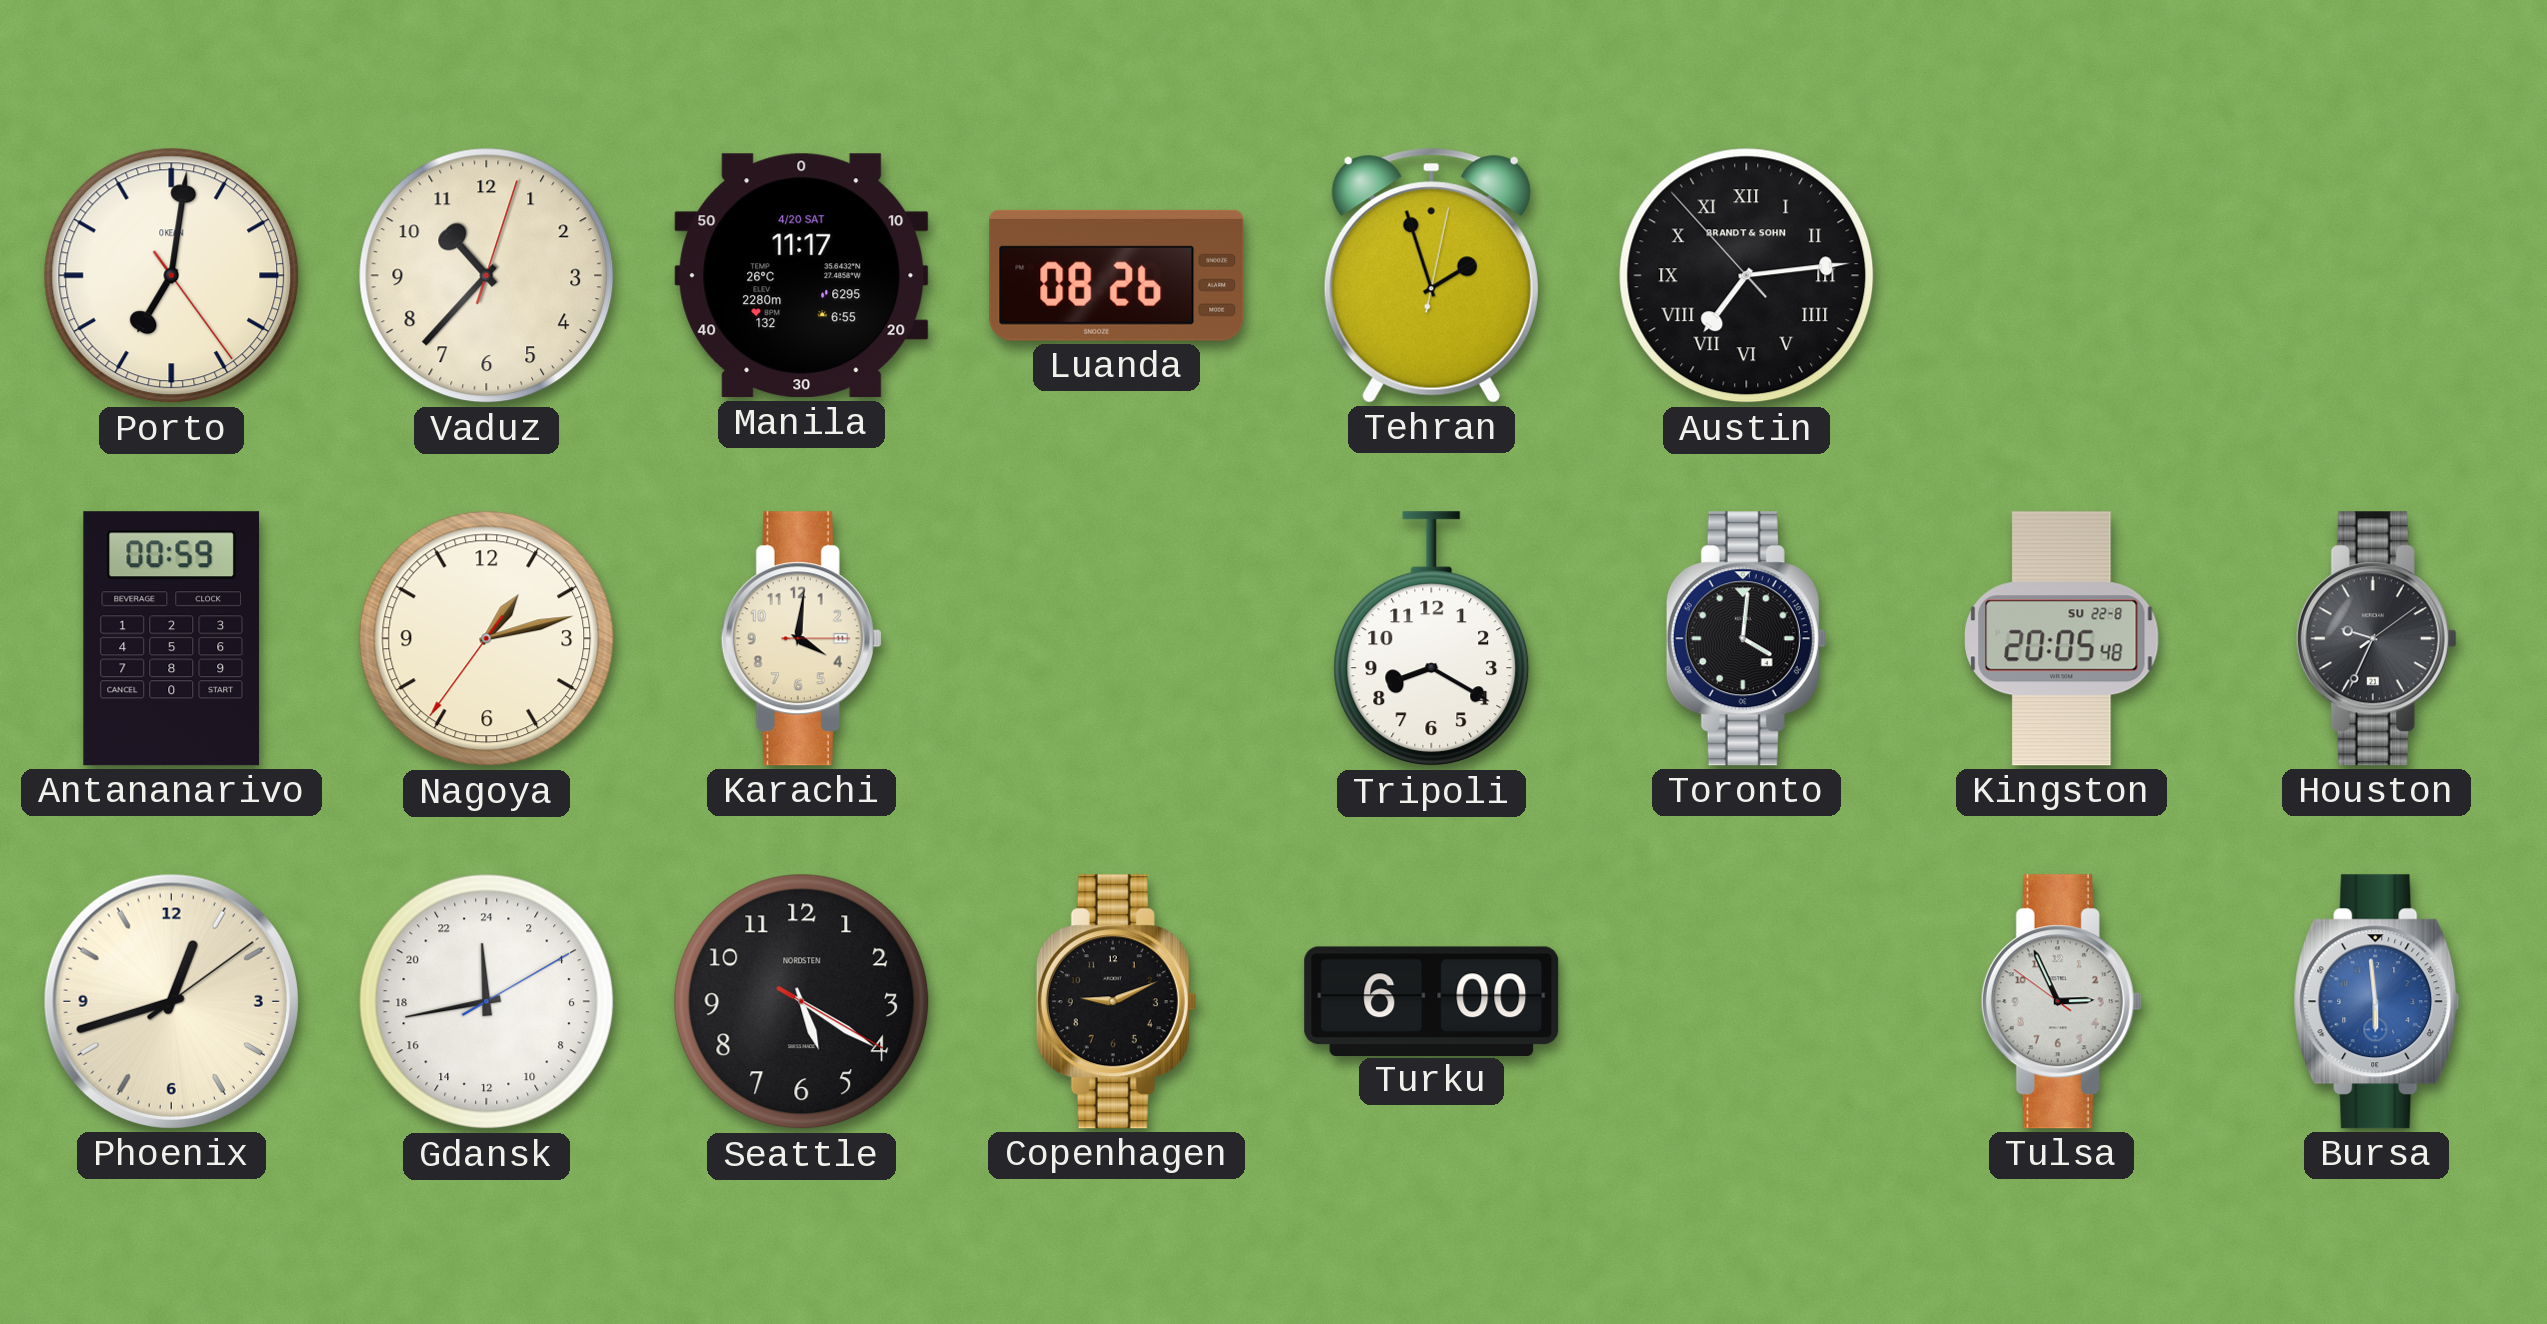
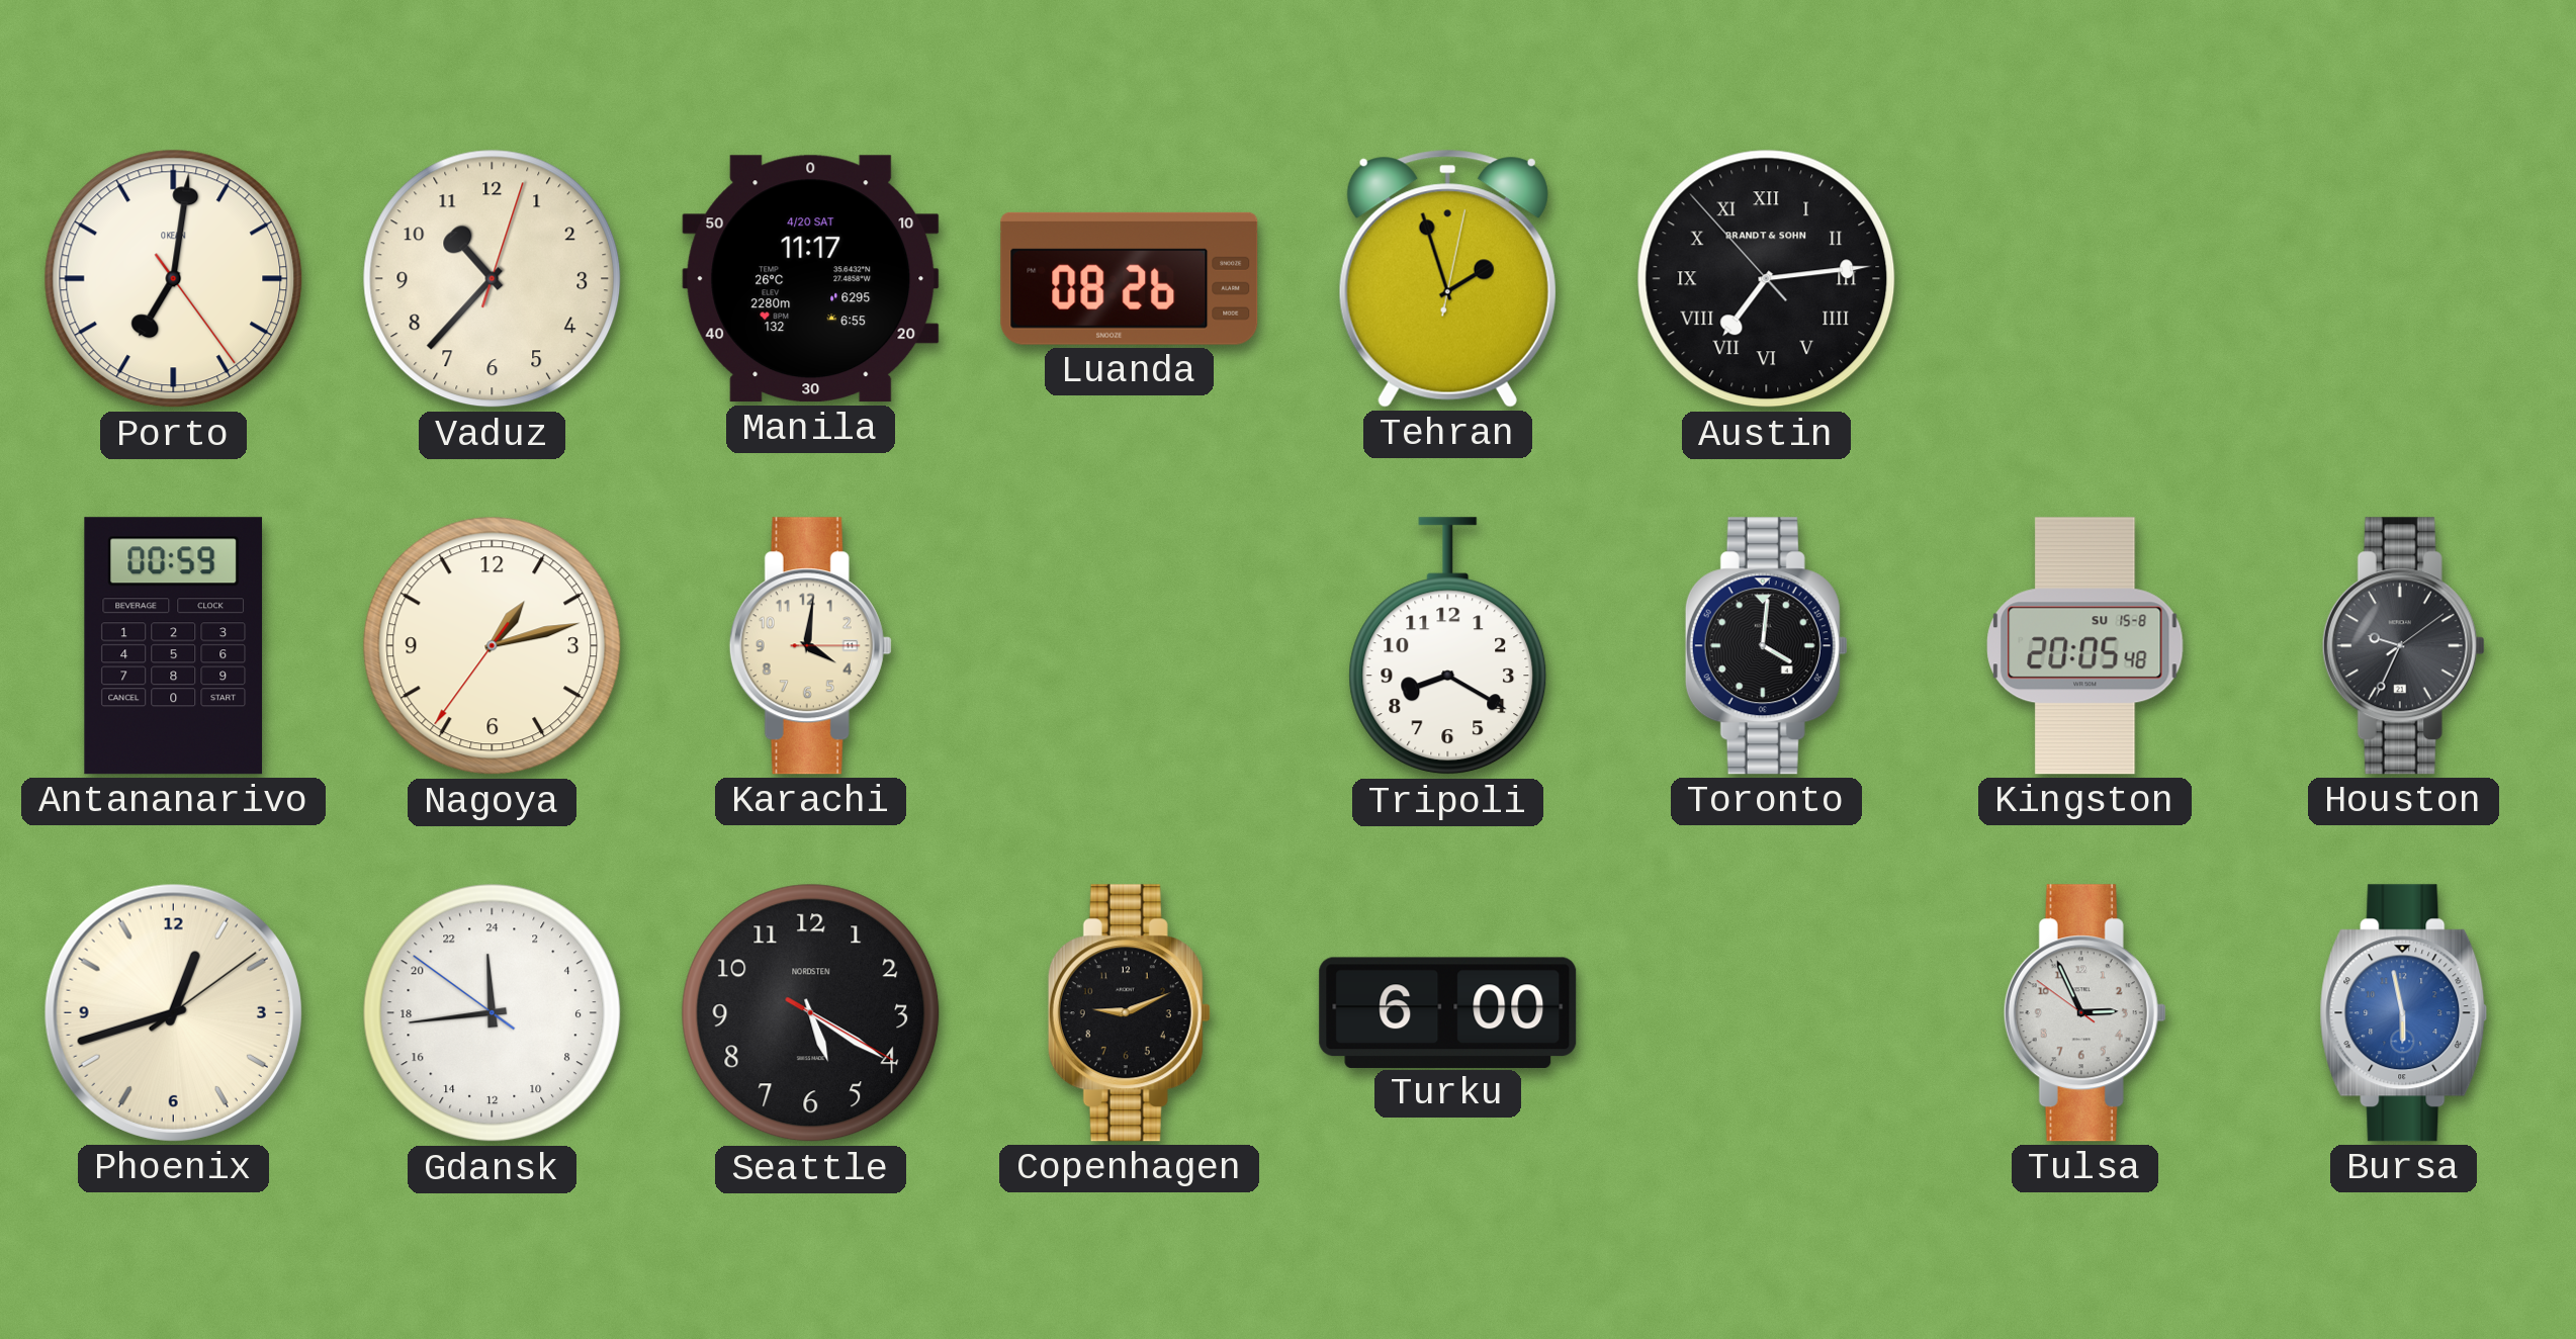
Kingston date: SU 22-8 -> SU 15-8
Gdansk: 23:43:10 -> 23:43:51
Bursa: 5:59 -> 5:58
